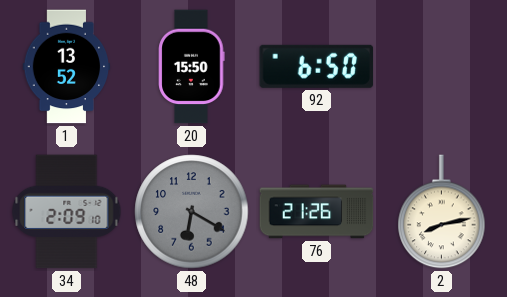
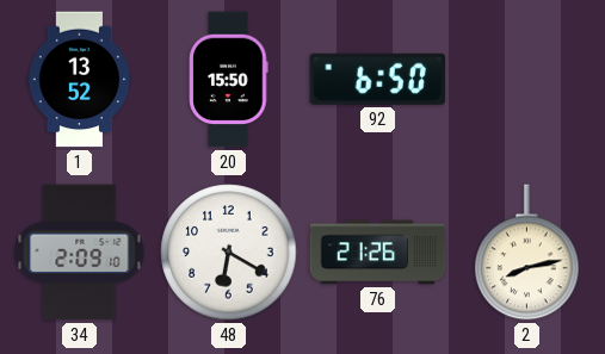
48 dial: grey -> white
